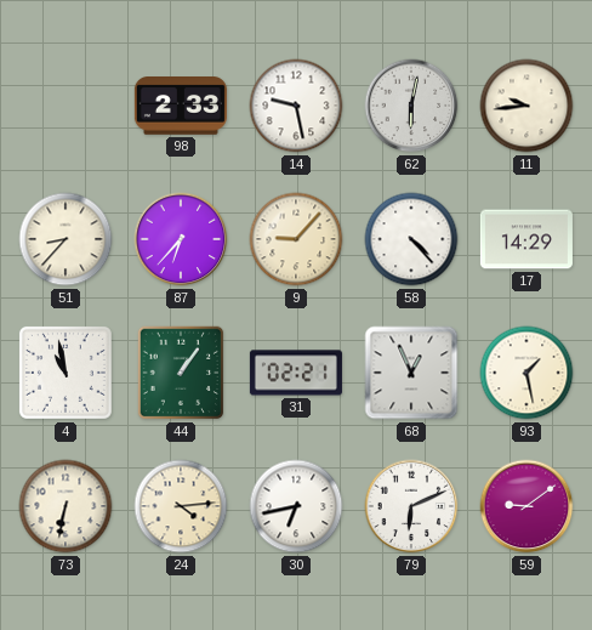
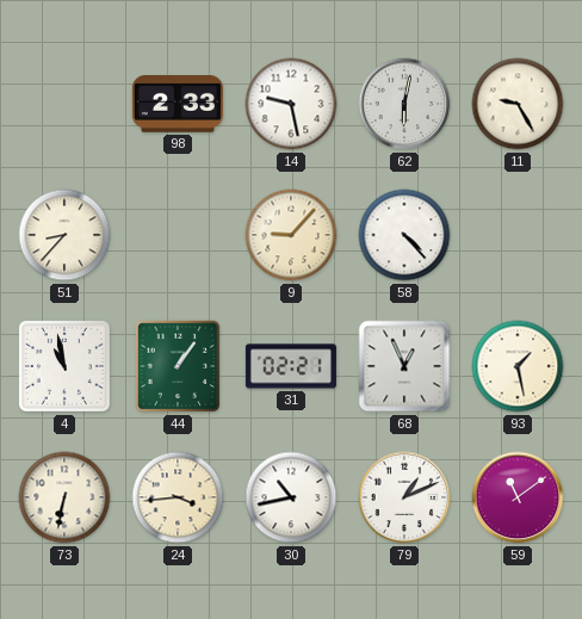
11: 9:44 -> 9:25
87: 6:37 -> none
17: 14:29 -> none
24: 4:14 -> 3:44
30: 6:43 -> 10:43
79: 6:11 -> 1:11
59: 9:09 -> 11:09
